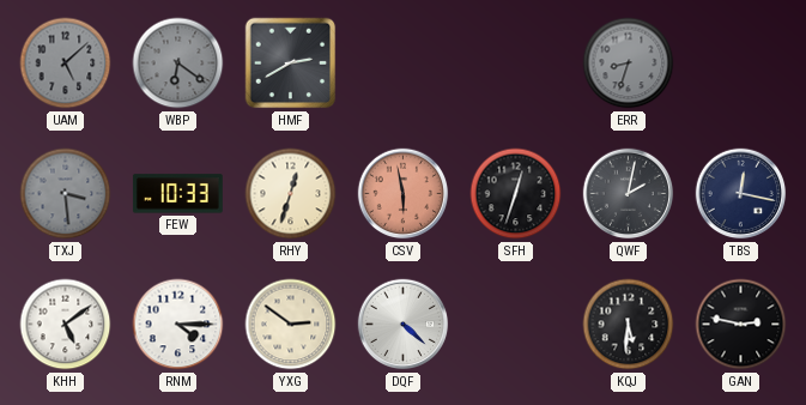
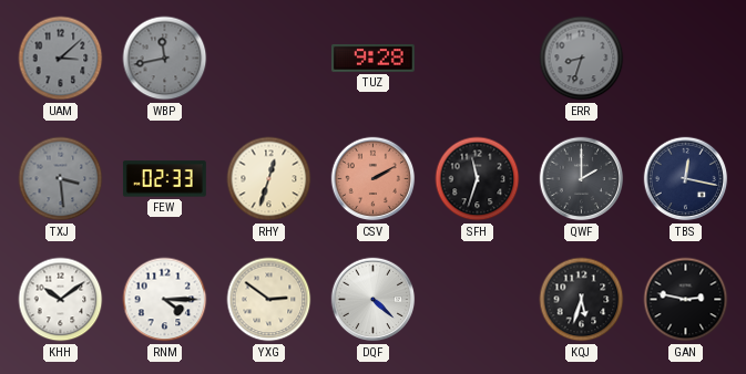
UAM: 5:08 -> 3:08
WBP: 6:21 -> 11:43
HMF: 2:40 -> none
TUZ: none -> 9:28
FEW: 10:33 -> 02:33
CSV: 5:58 -> 2:10
SFH: 12:33 -> 11:33
QWF: 2:02 -> 2:00
KHH: 5:09 -> 10:09
KQJ: 5:31 -> 5:33
